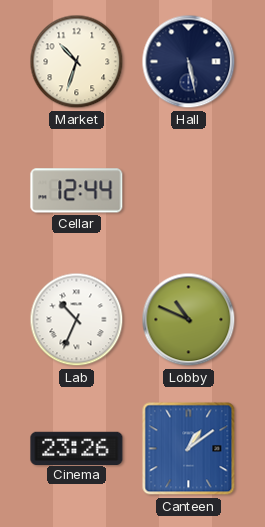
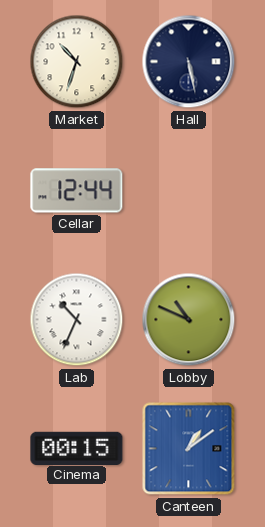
Cinema: 23:26 -> 00:15
